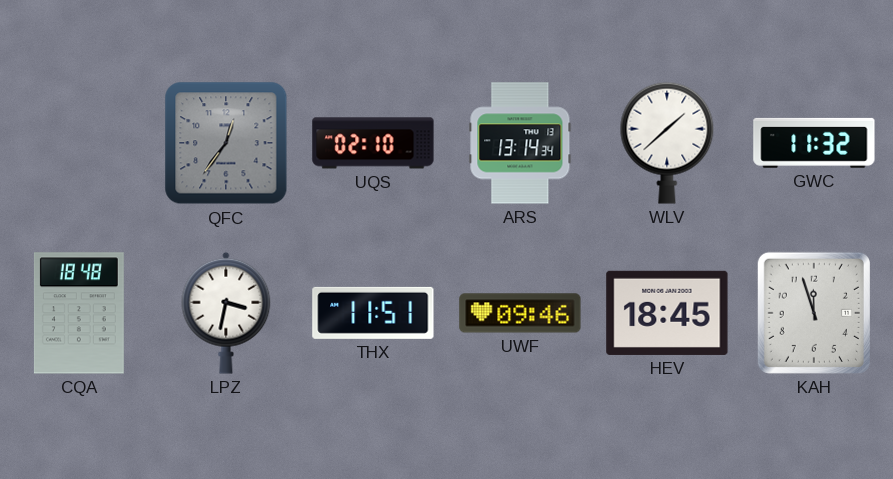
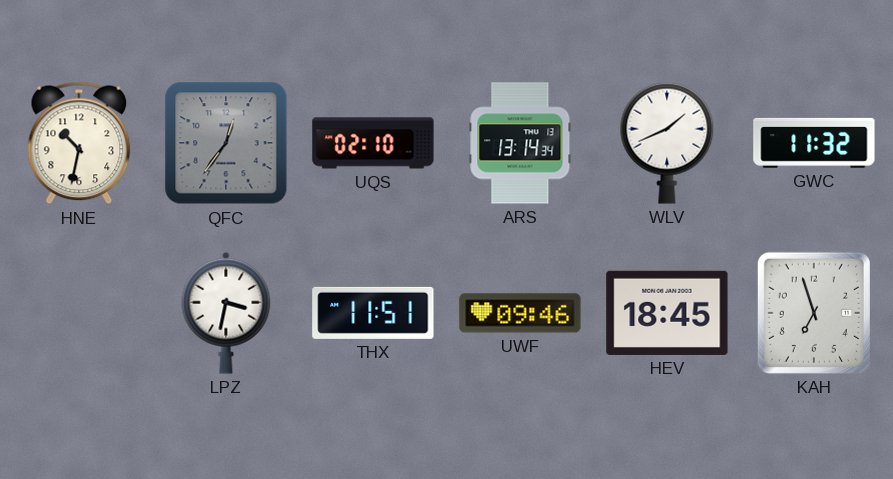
HNE: none -> 10:32
WLV: 1:38 -> 1:41
CQA: 18:48 -> none
KAH: 11:57 -> 6:57
